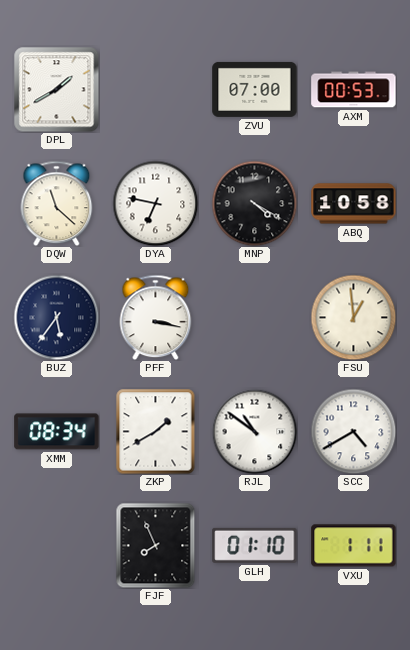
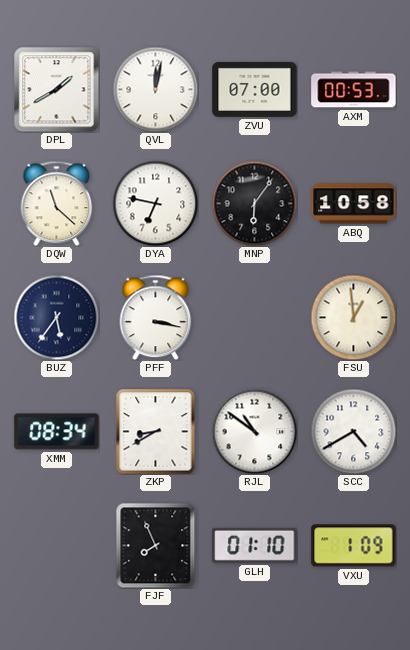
QVL: none -> 12:02
MNP: 4:20 -> 6:06
ZKP: 1:40 -> 8:40
VXU: 1:11 -> 1:09
